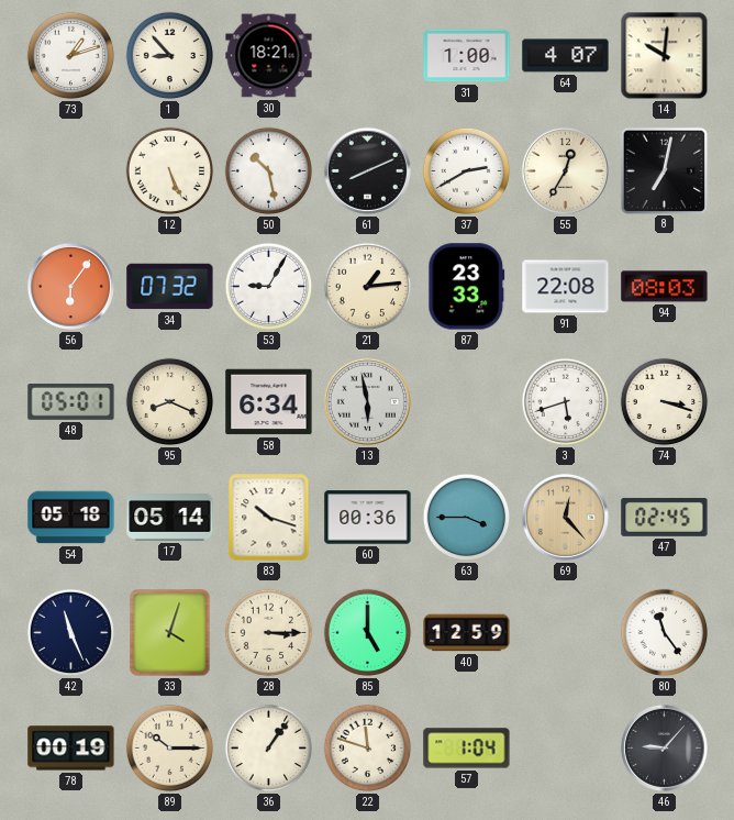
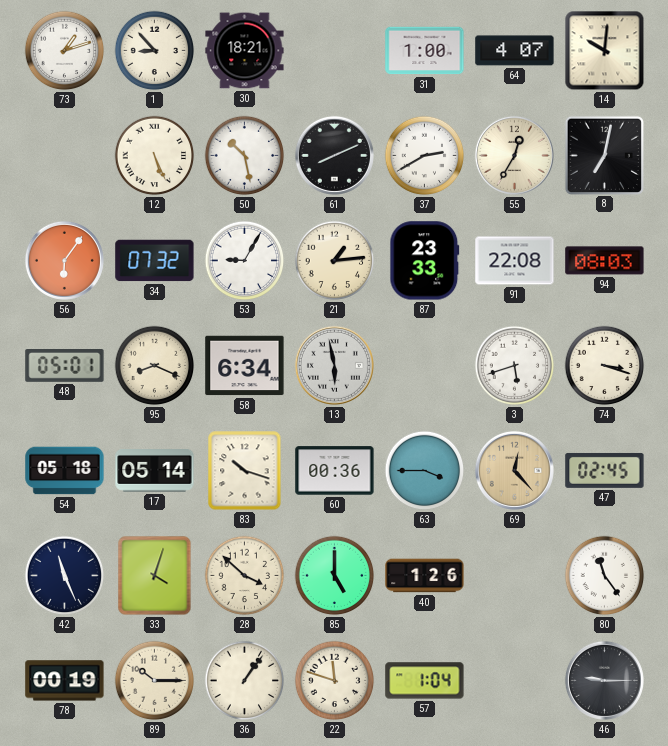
28: 3:15 -> 3:52
40: 12:59 -> 1:26
46: 9:07 -> 9:15
